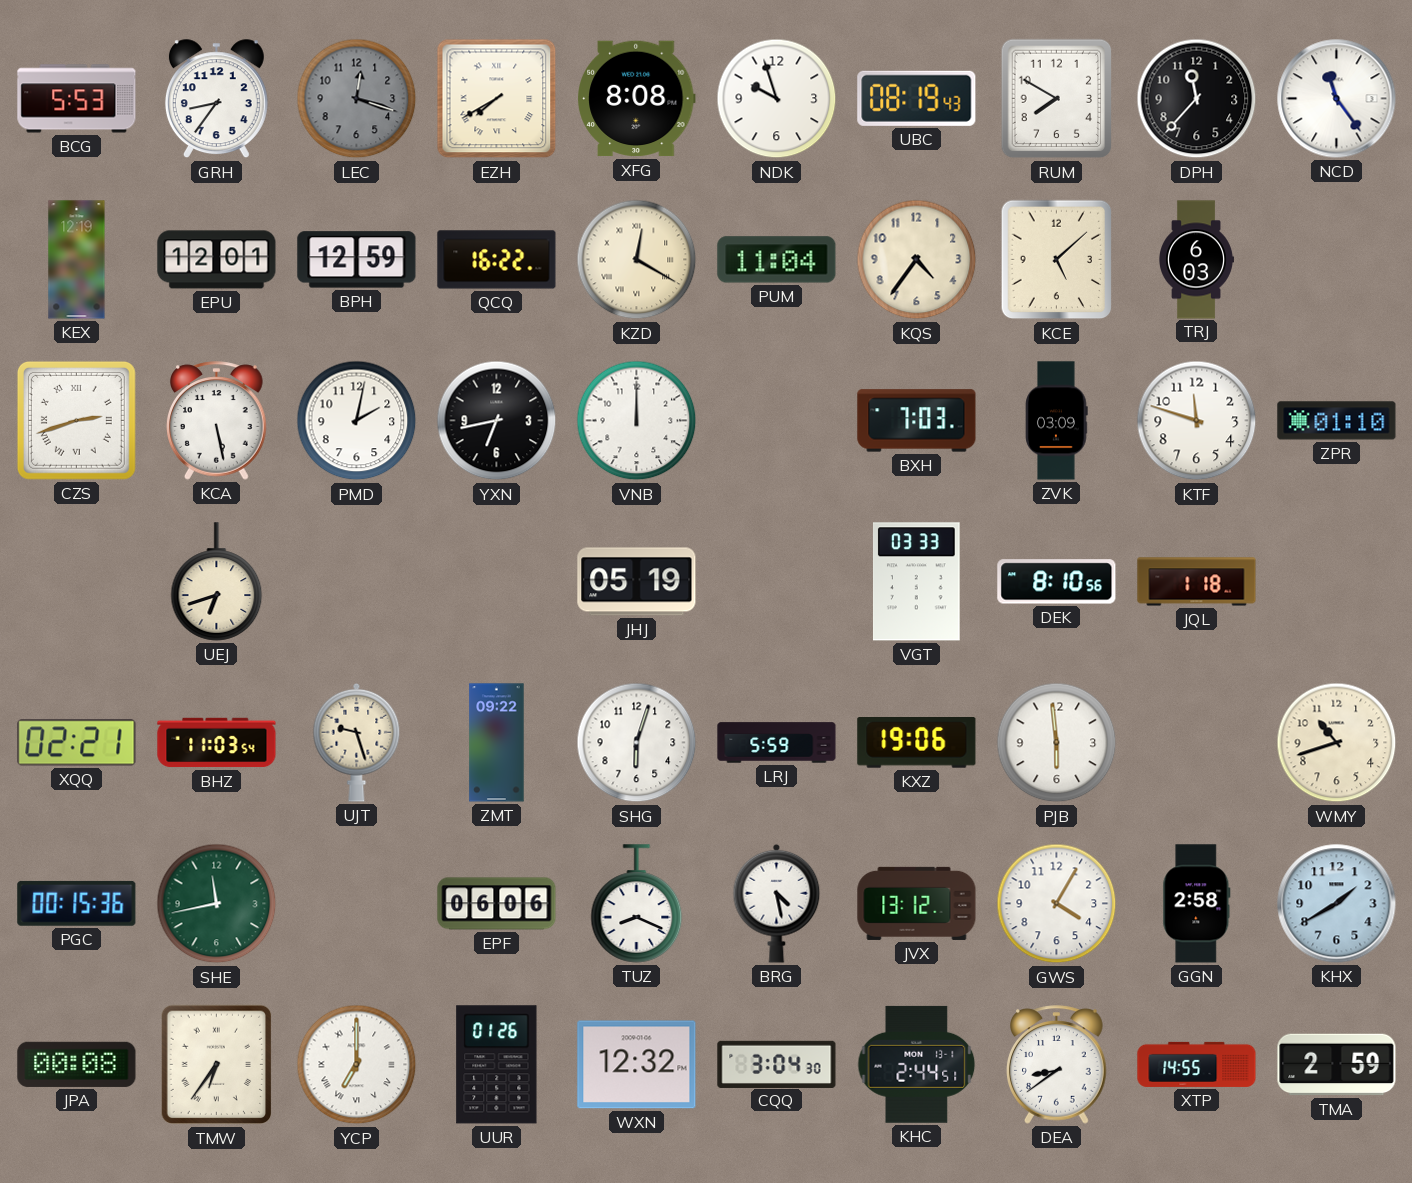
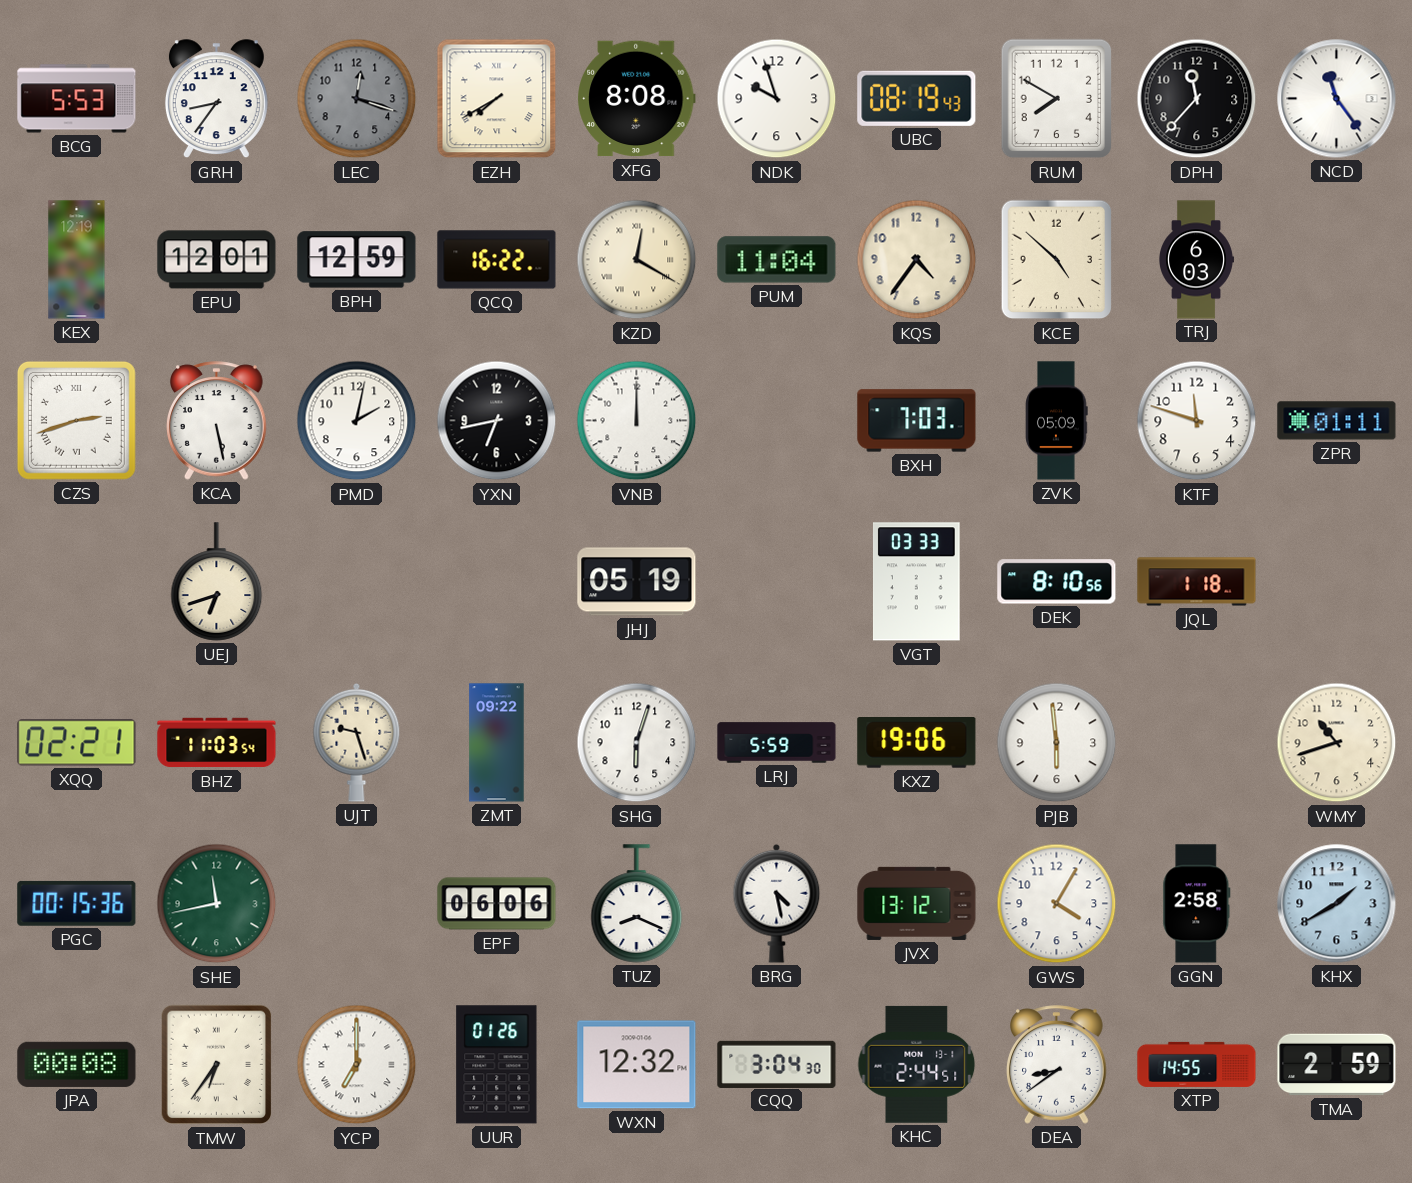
KCE: 5:08 -> 4:52
ZVK: 03:09 -> 05:09
ZPR: 01:10 -> 01:11
